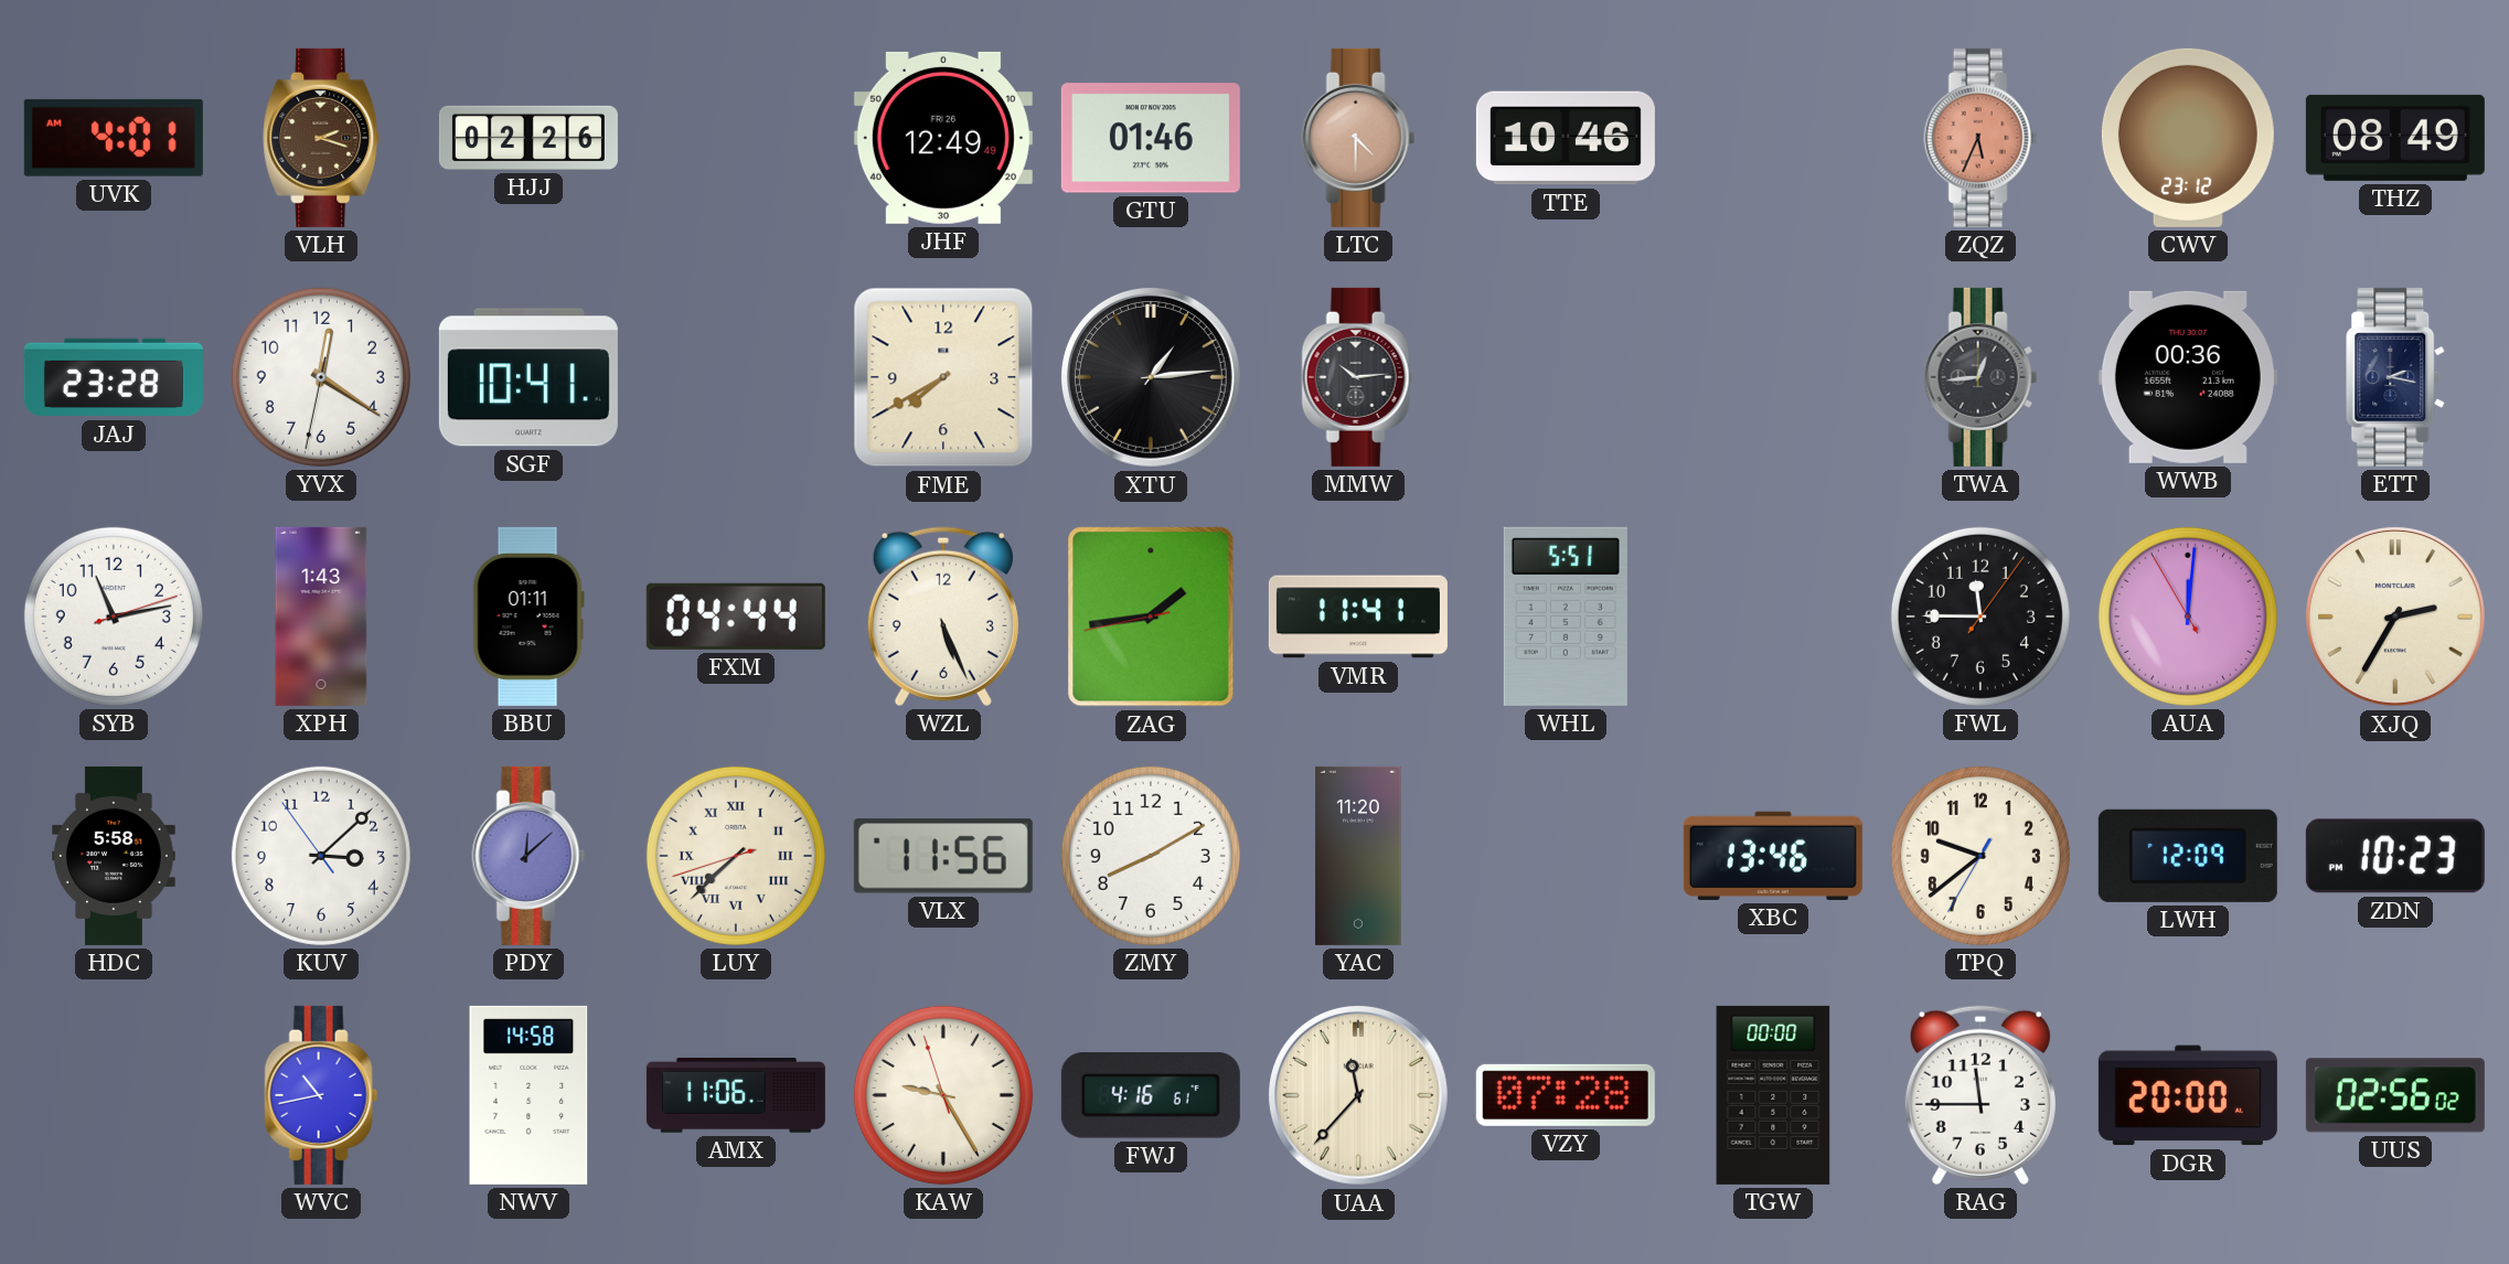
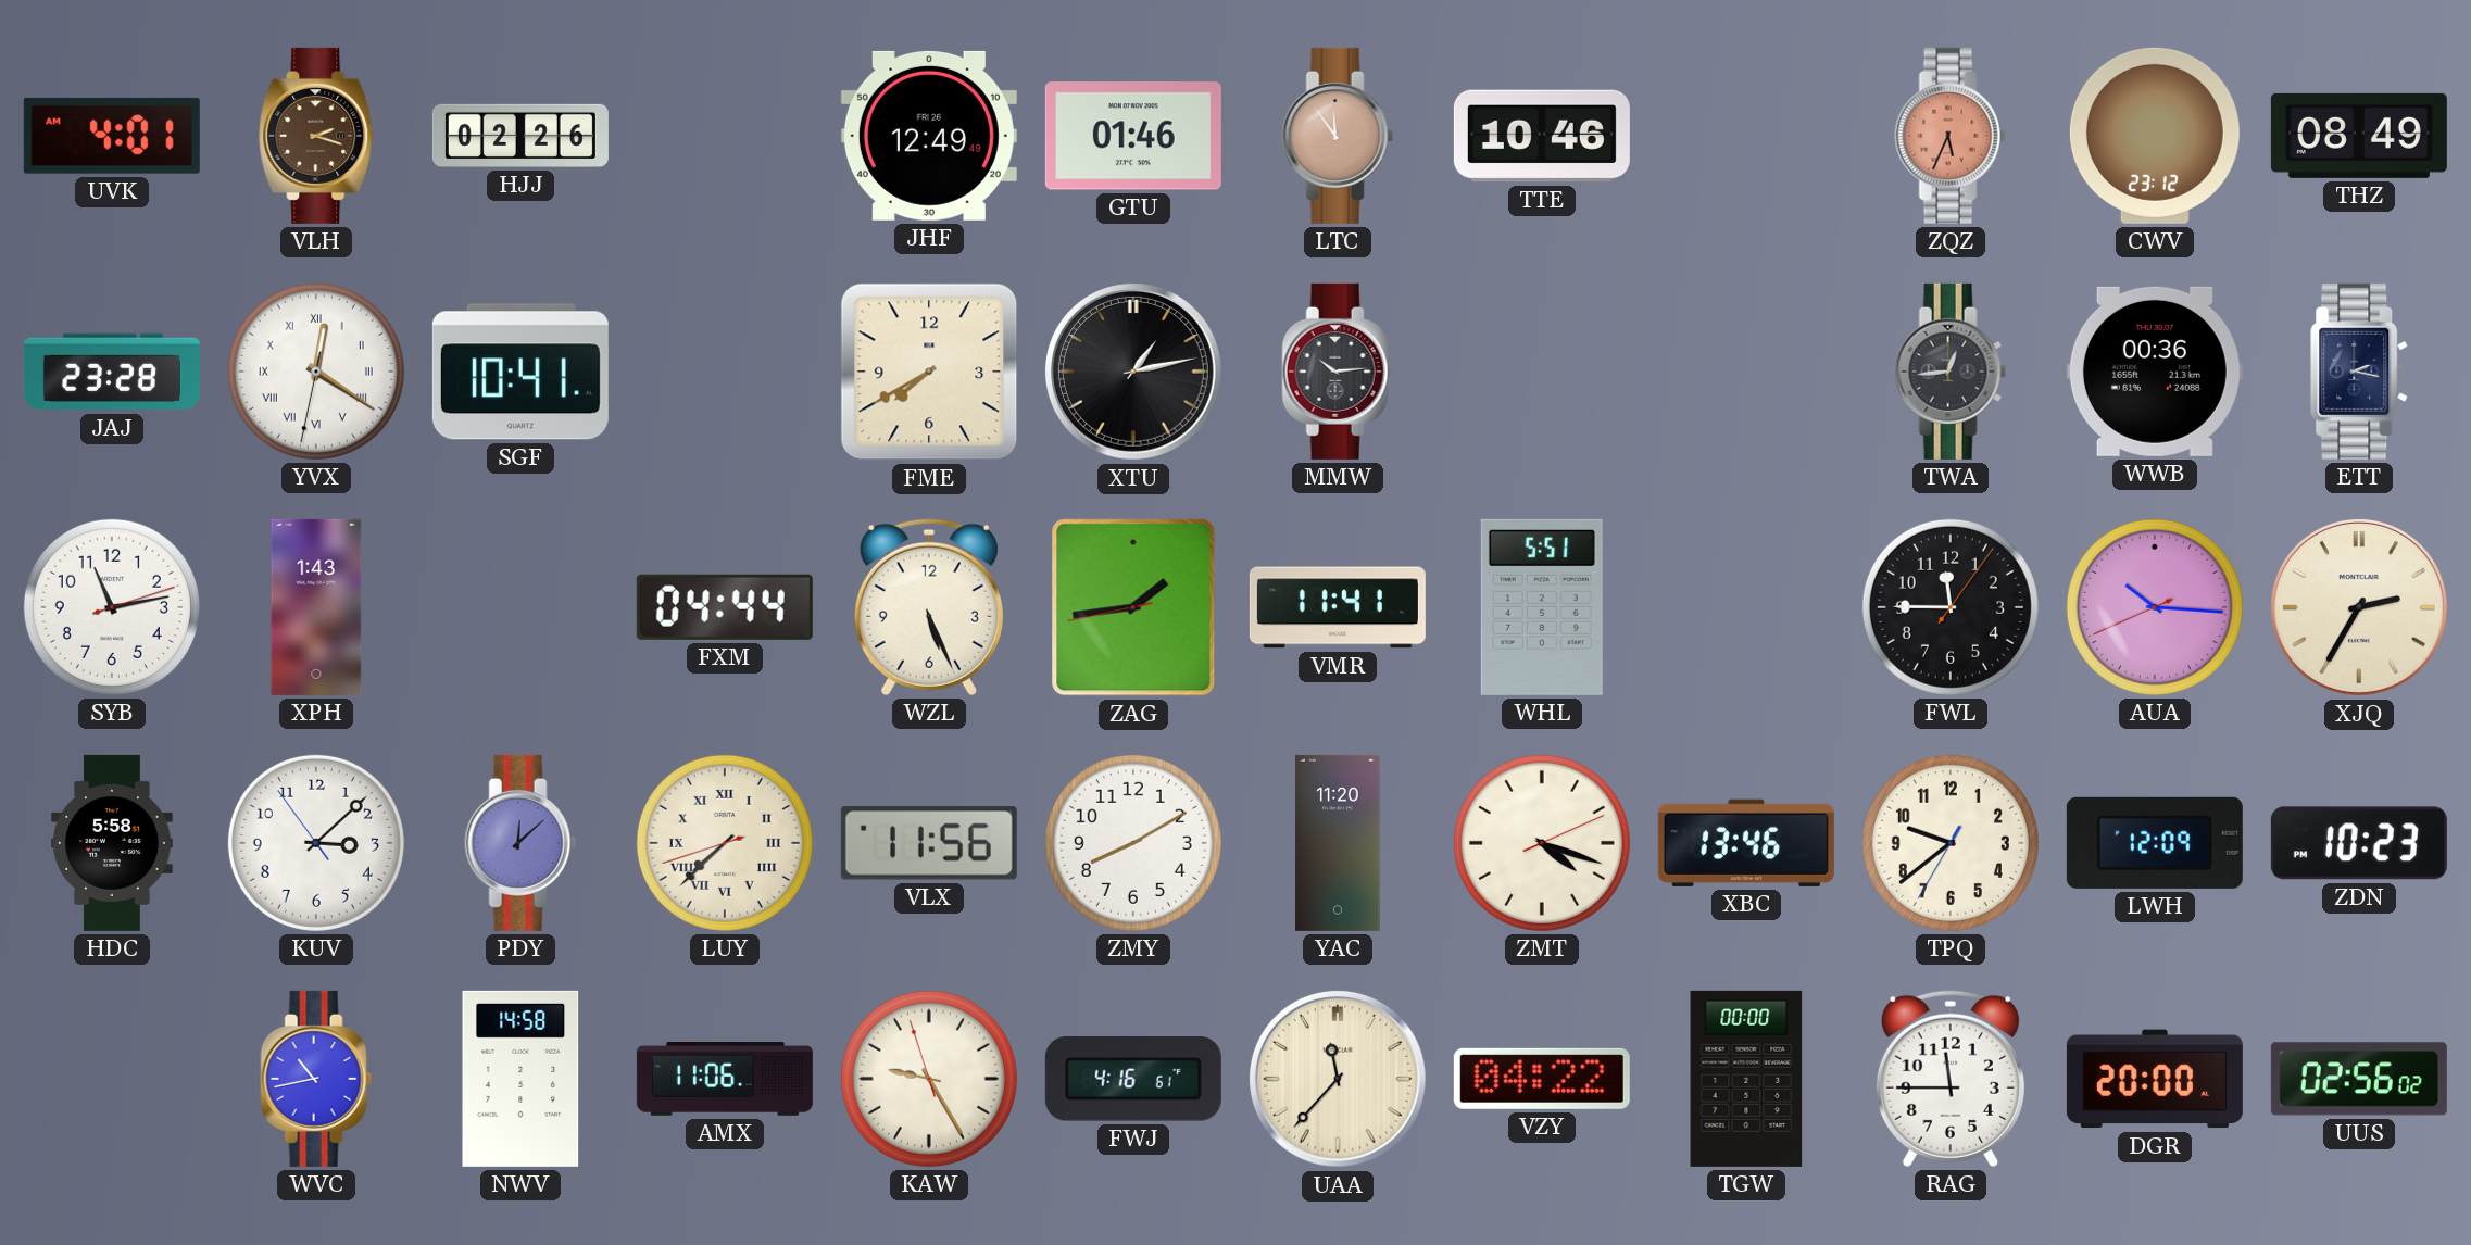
LTC: 4:30 -> 11:54
YVX numerals: Arabic -> Roman
XTU: 1:14 -> 1:13
BBU: 01:11 -> none
AUA: 12:00 -> 10:15
ZMT: none -> 4:18
VZY: 07:28 -> 04:22
